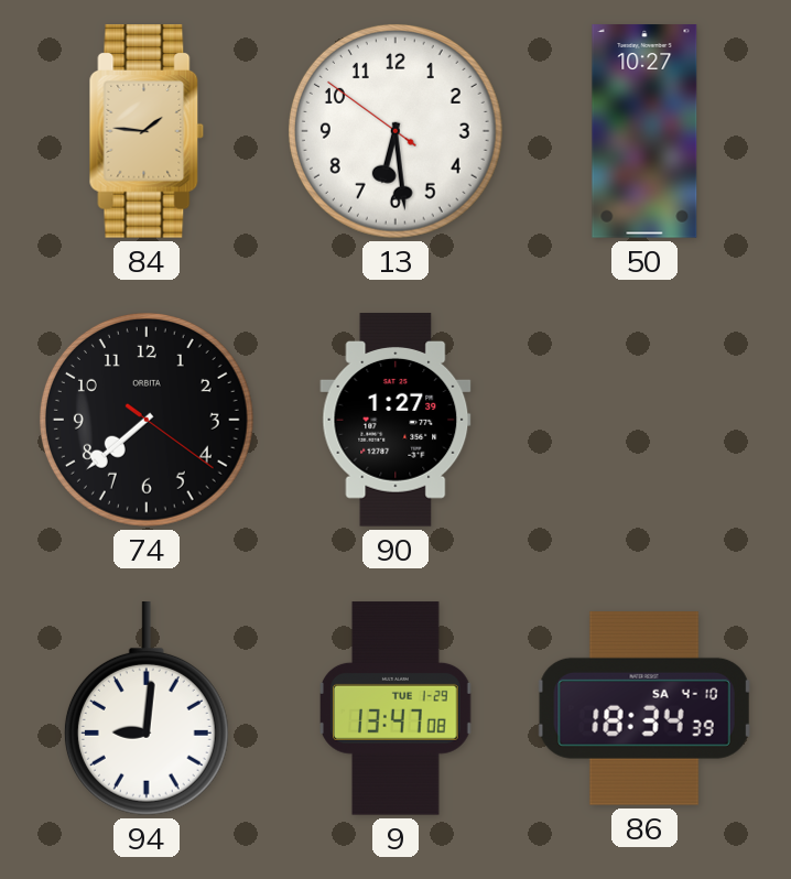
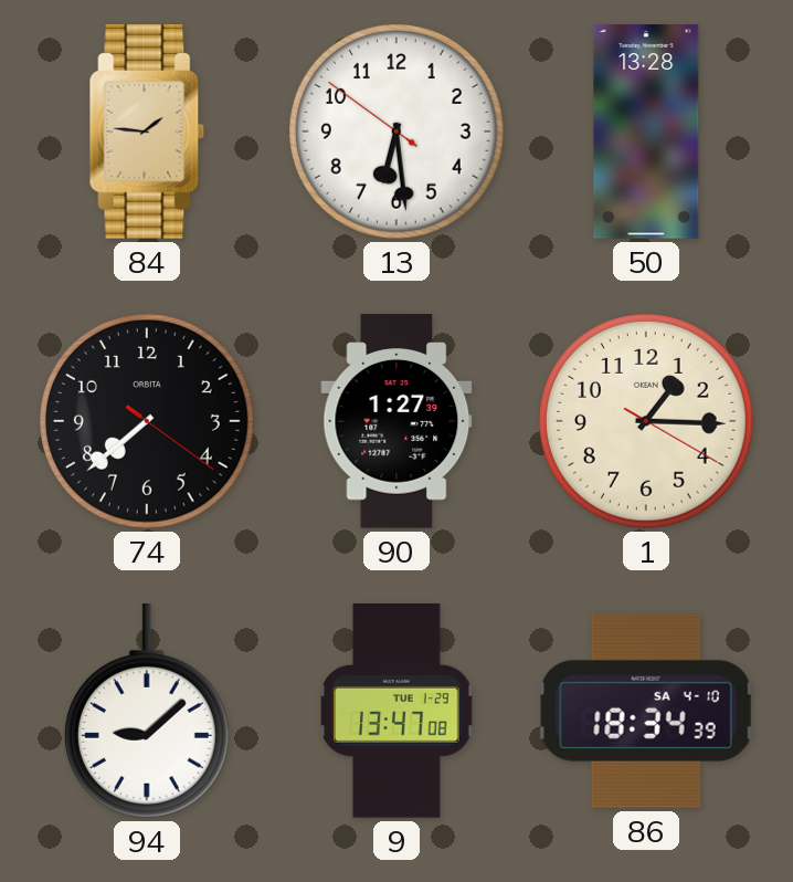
50: 10:27 -> 13:28
1: none -> 1:15
94: 9:01 -> 9:08
